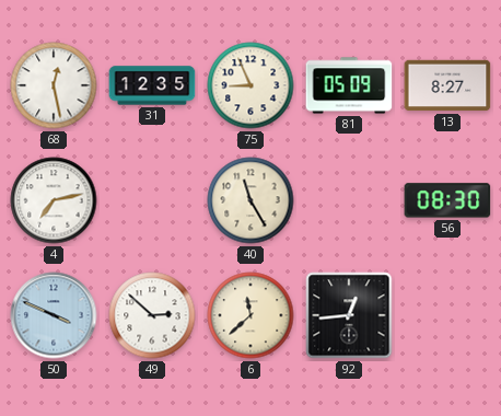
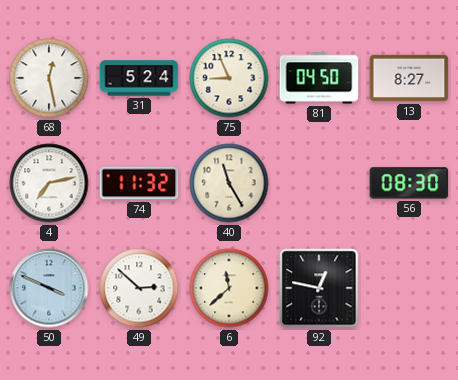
31: 12:35 -> 5:24
81: 05:09 -> 04:50
74: none -> 11:32
92: 12:44 -> 12:47
